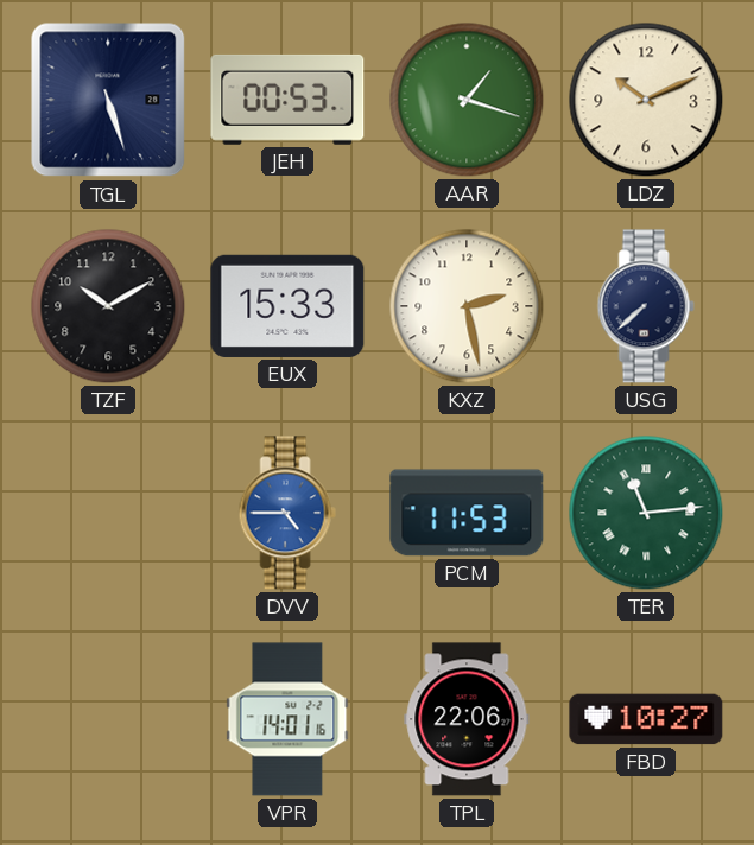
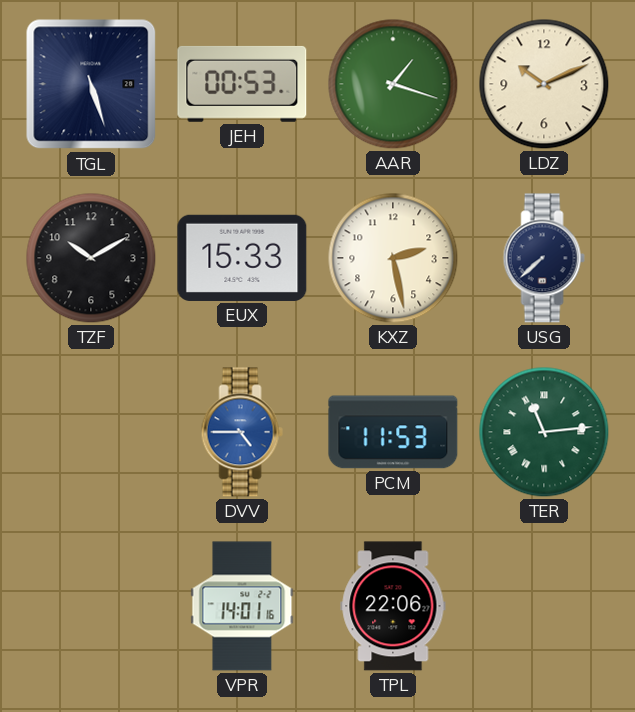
FBD: 10:27 -> none
